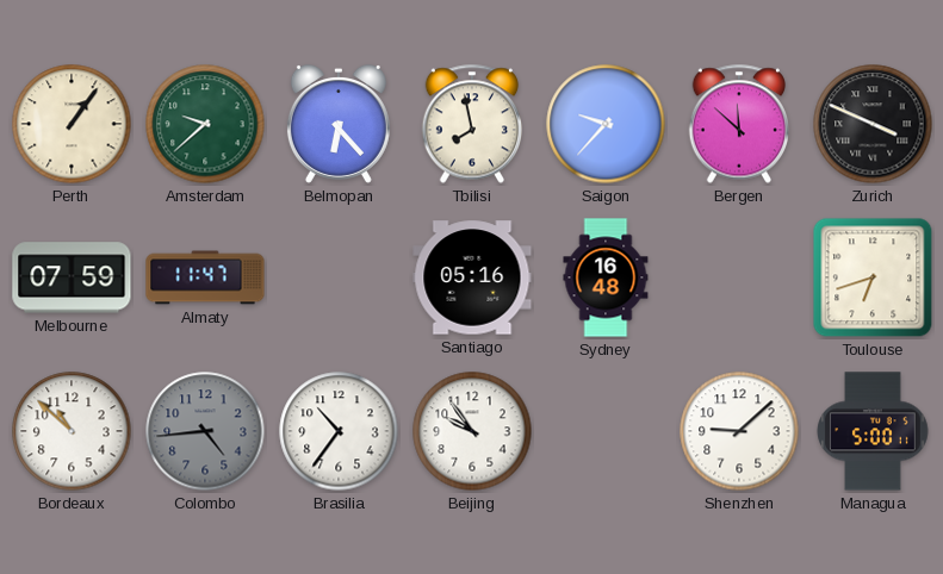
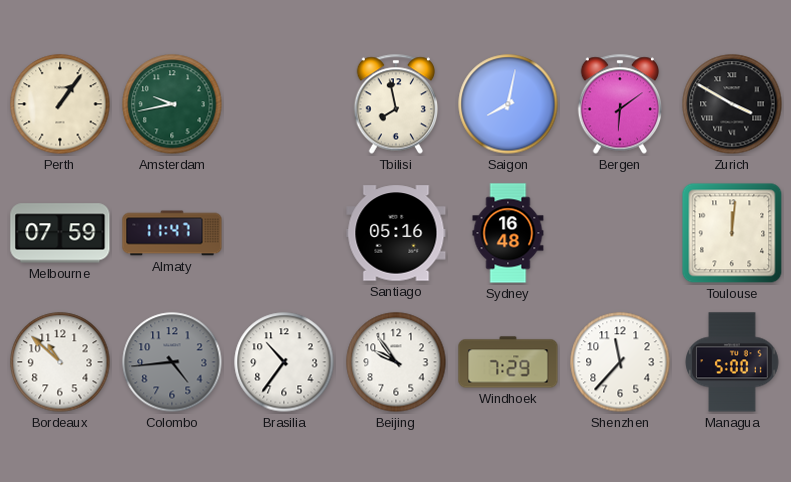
Amsterdam: 9:38 -> 9:43
Belmopan: 6:23 -> none
Saigon: 9:37 -> 8:02
Bergen: 11:52 -> 6:09
Zurich: 3:49 -> 3:50
Toulouse: 6:42 -> 12:01
Windhoek: none -> 7:29
Shenzhen: 9:08 -> 11:37
